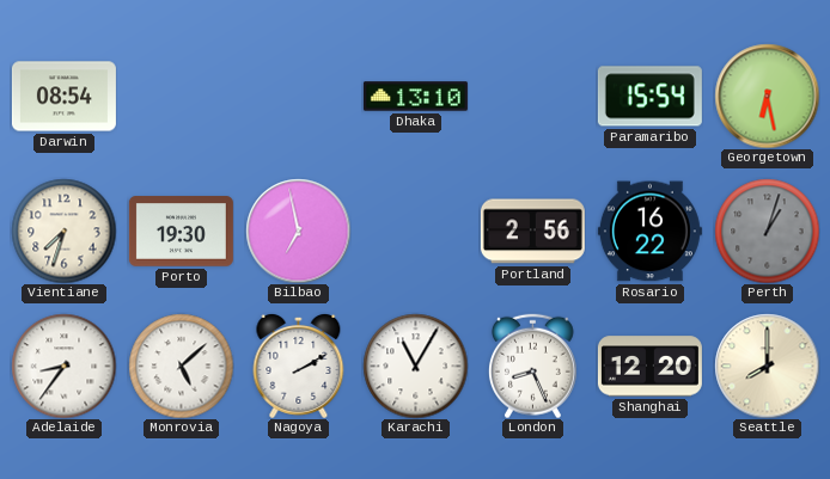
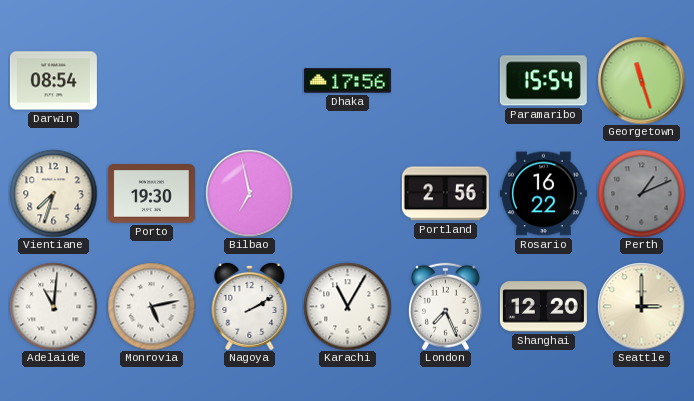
Dhaka: 13:10 -> 17:56
Georgetown: 6:28 -> 11:27
Perth: 1:03 -> 1:11
Adelaide: 8:36 -> 11:01
Monrovia: 5:08 -> 5:13
London: 8:26 -> 7:26
Seattle: 8:00 -> 3:00
